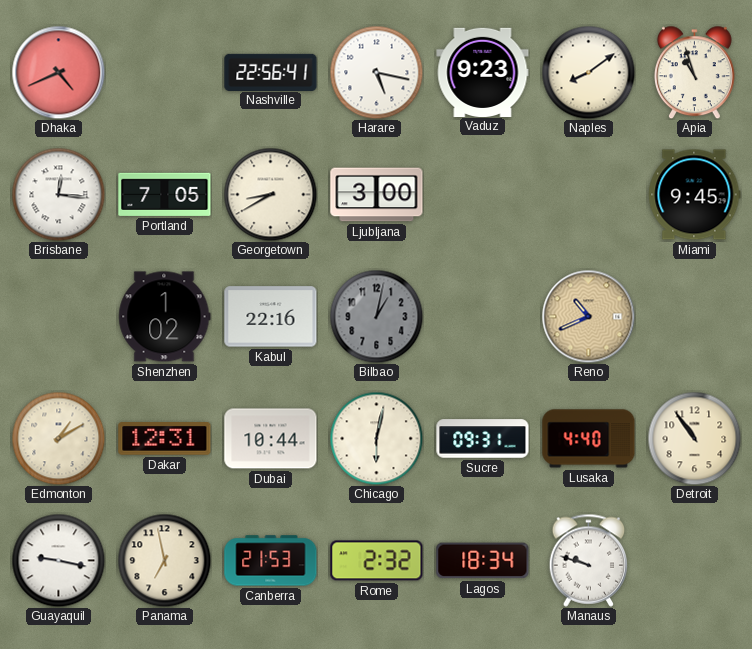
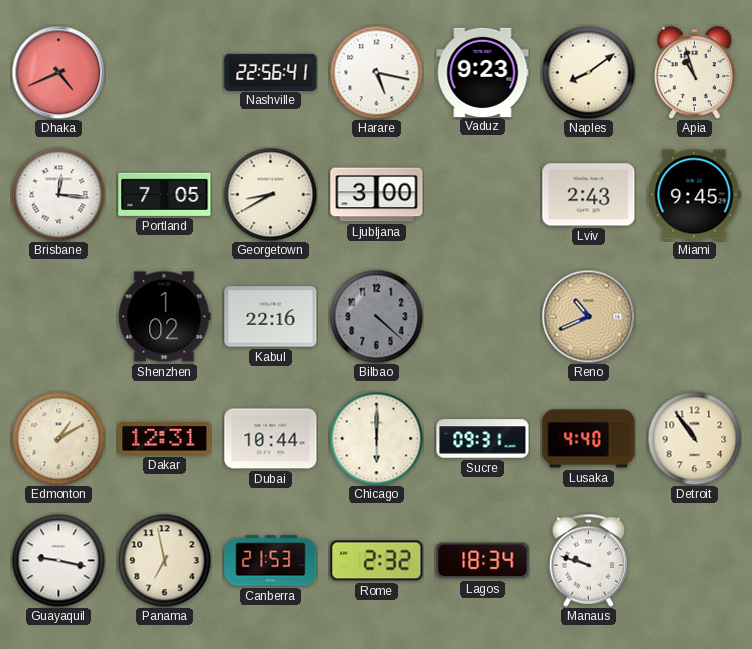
Lviv: none -> 2:43
Bilbao: 1:02 -> 4:22
Chicago: 6:02 -> 6:00
